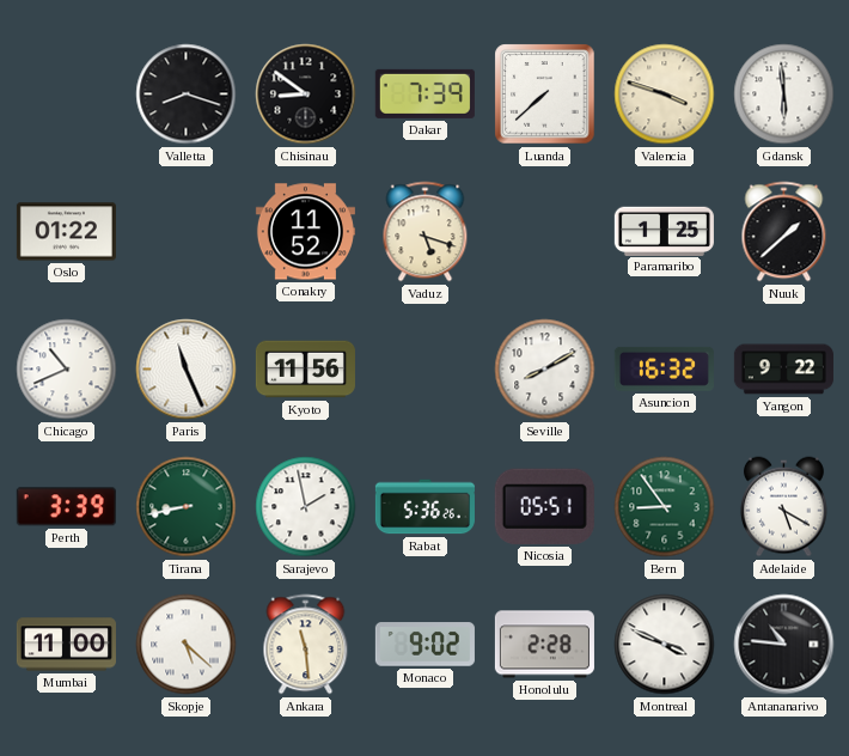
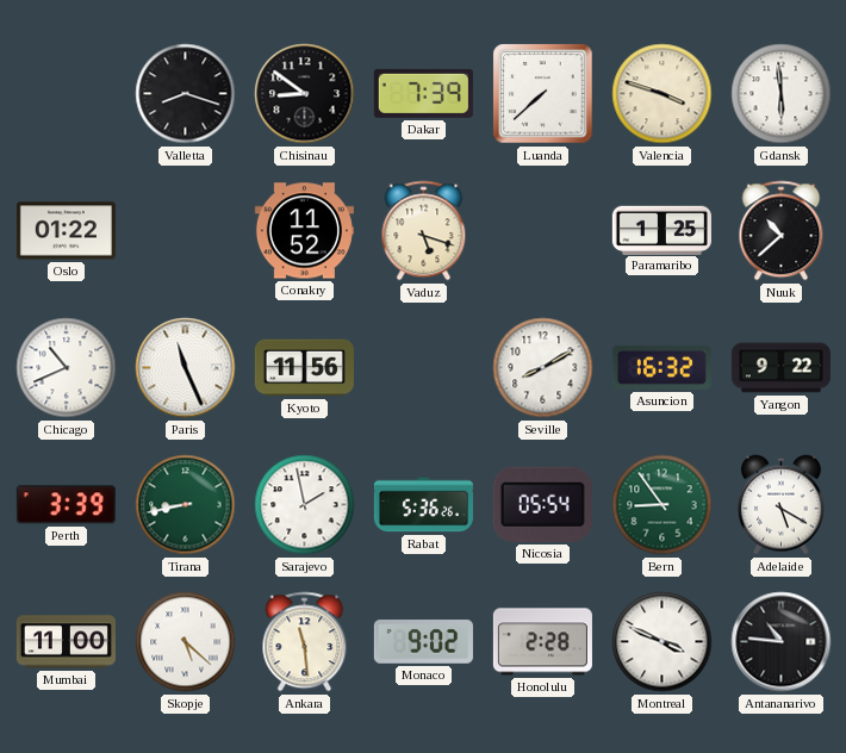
Nuuk: 1:38 -> 10:38
Nicosia: 05:51 -> 05:54
